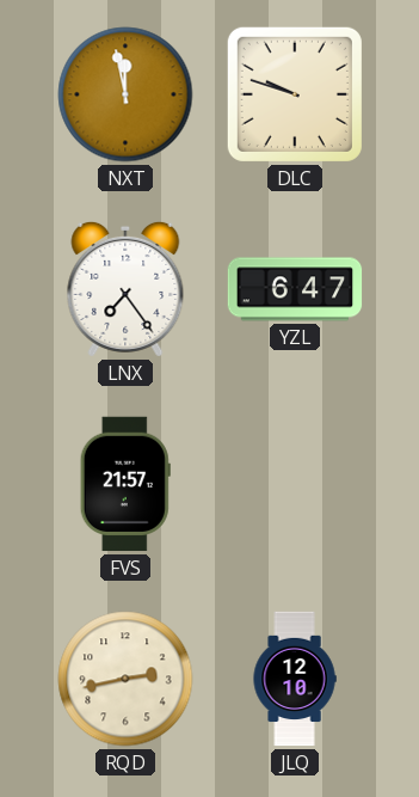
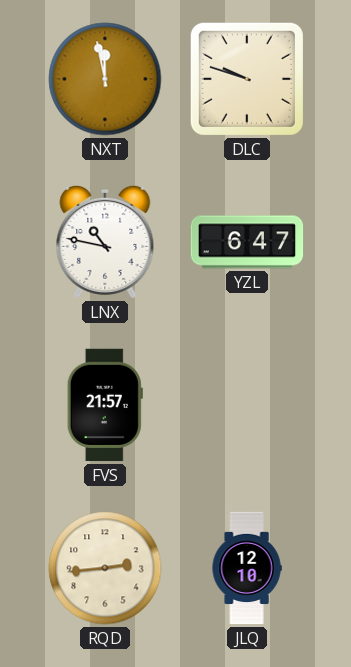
LNX: 7:24 -> 10:47
RQD: 2:43 -> 2:44
